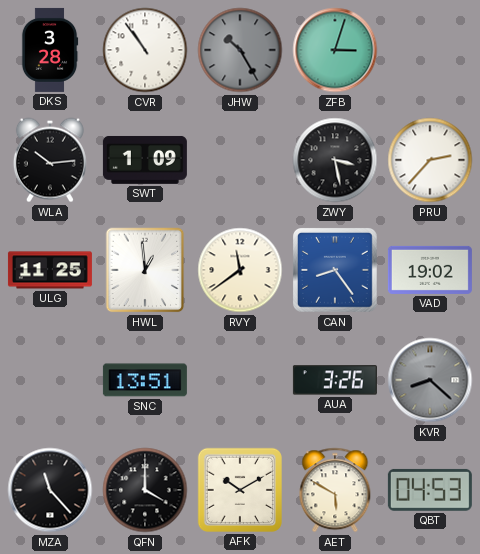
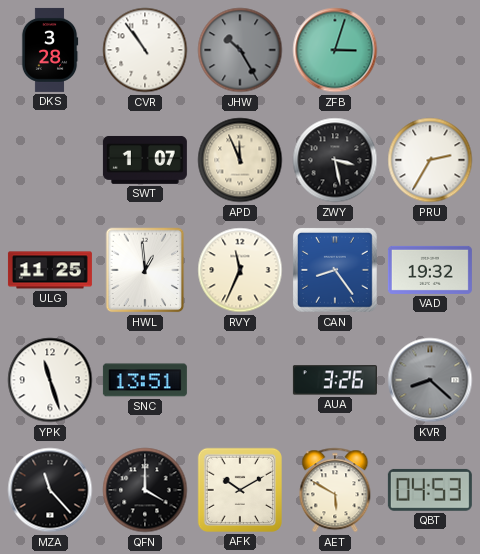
WLA: 10:14 -> none
SWT: 1:09 -> 1:07
APD: none -> 11:56
PRU: 2:37 -> 2:35
RVY: 11:39 -> 11:34
VAD: 19:02 -> 19:32
YPK: none -> 11:27
